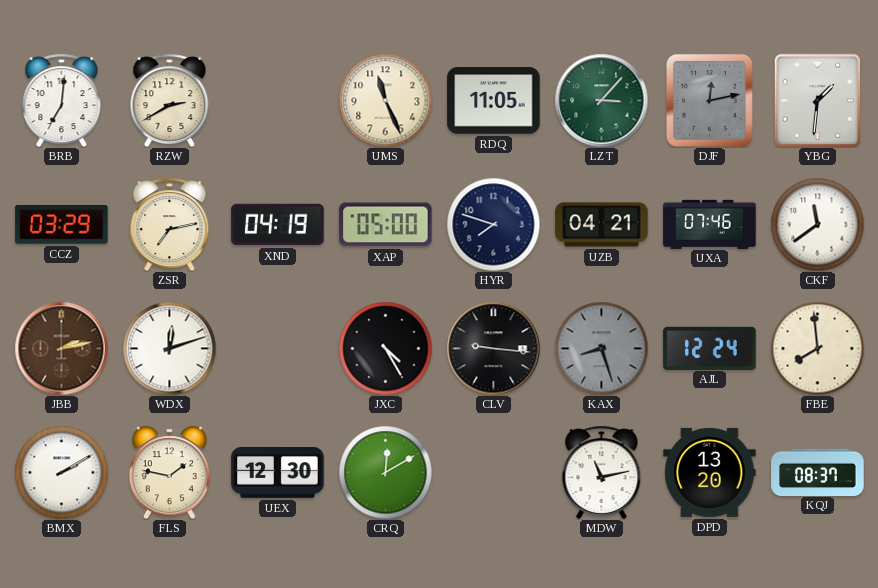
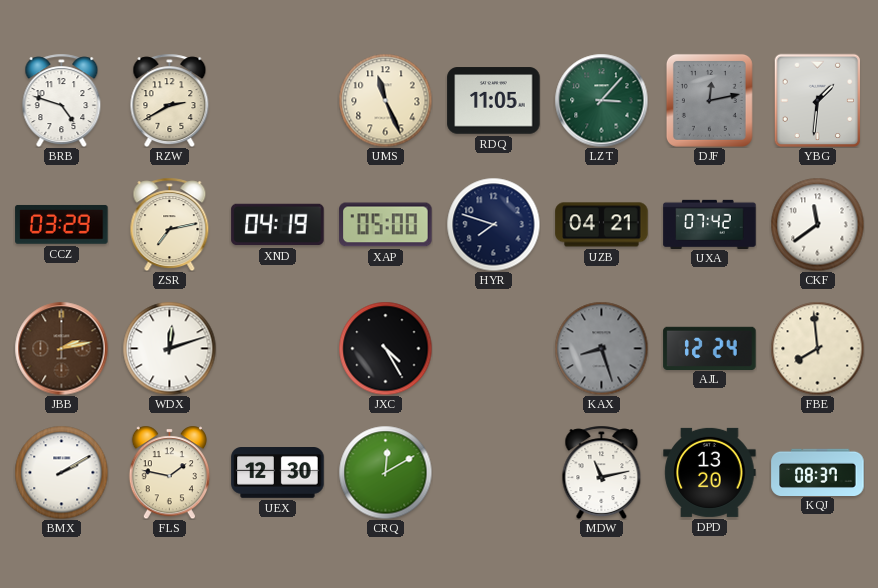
BRB: 7:01 -> 4:48
UXA: 07:46 -> 07:42
CLV: 9:16 -> none
